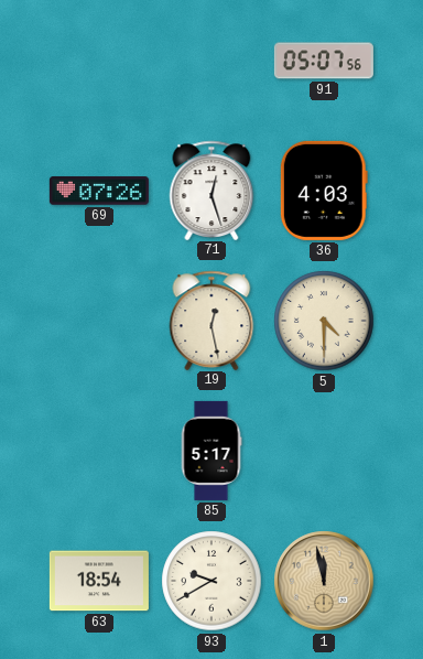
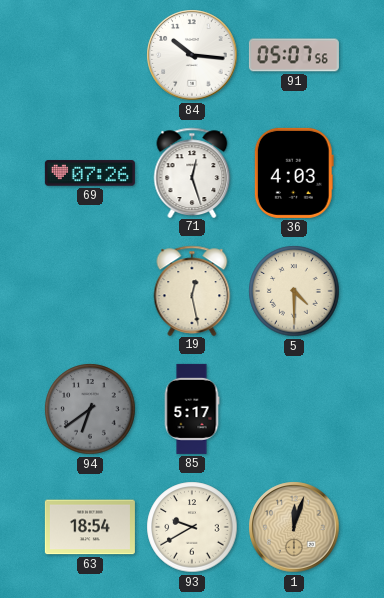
84: none -> 10:16
94: none -> 6:39
1: 11:58 -> 12:03
